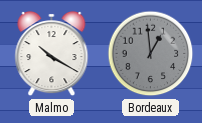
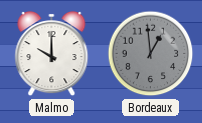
Malmo: 10:20 -> 10:00
